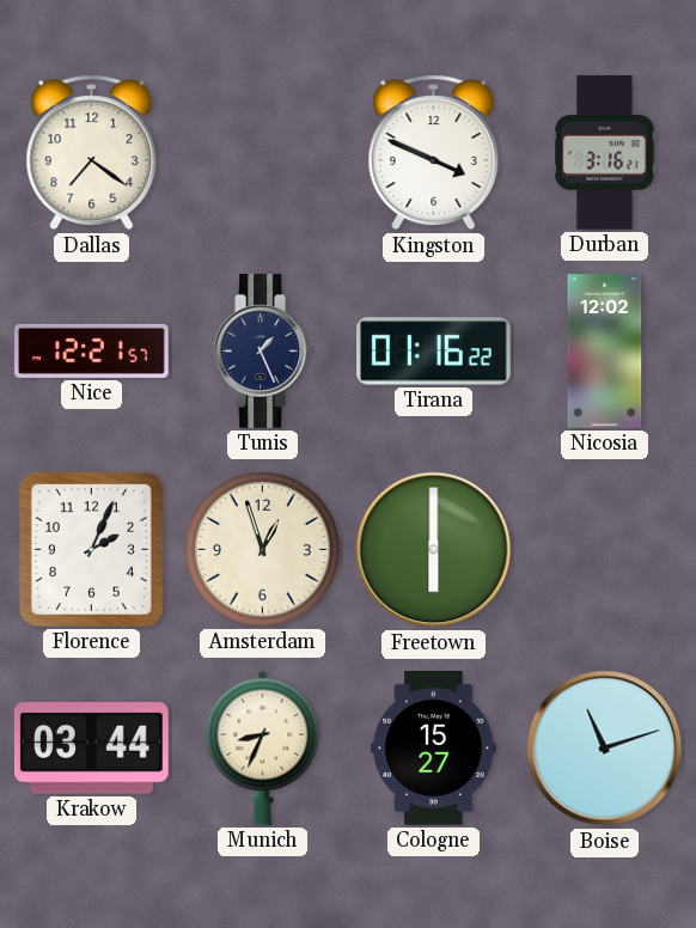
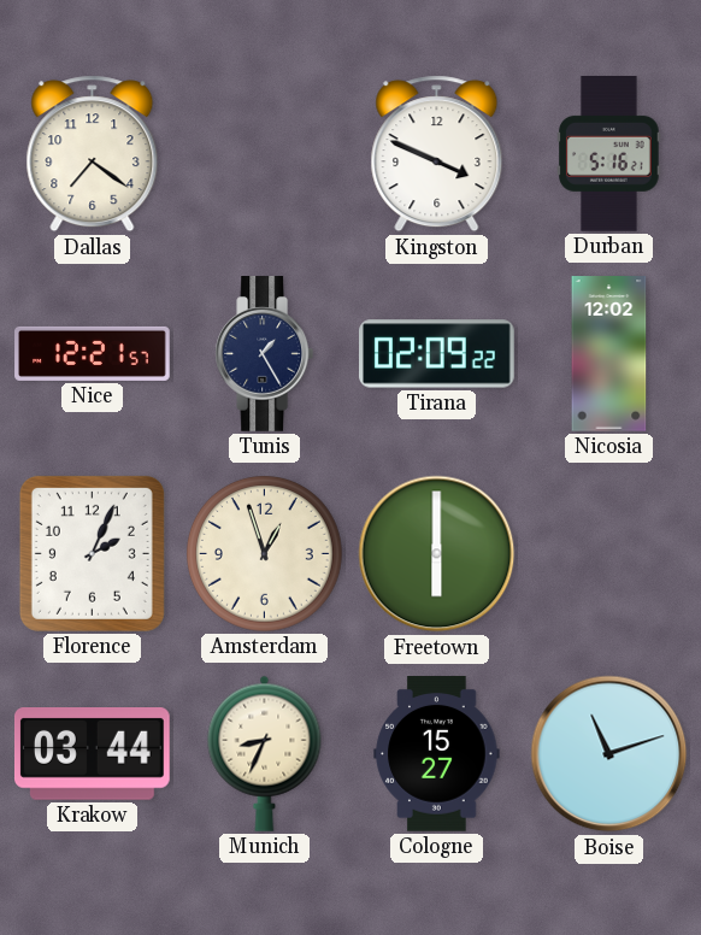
Durban: 3:16 -> 5:16
Tunis: 1:26 -> 1:25
Tirana: 01:16 -> 02:09
